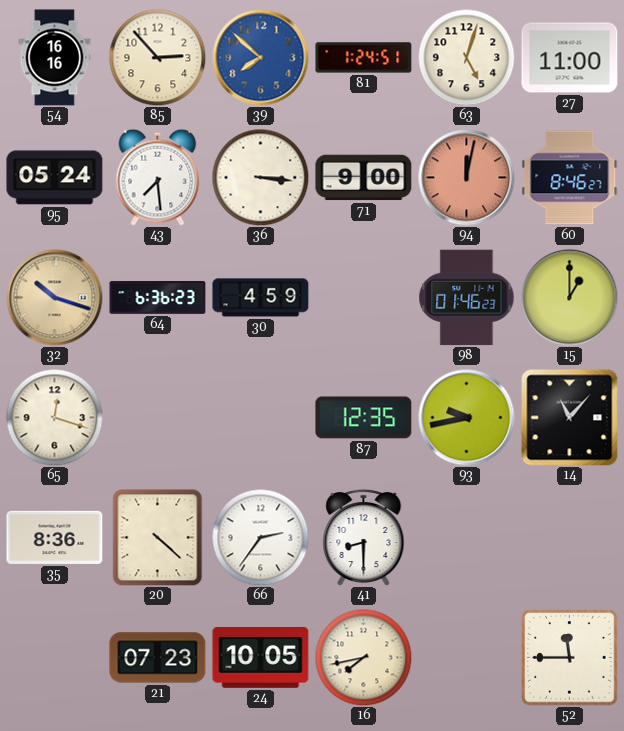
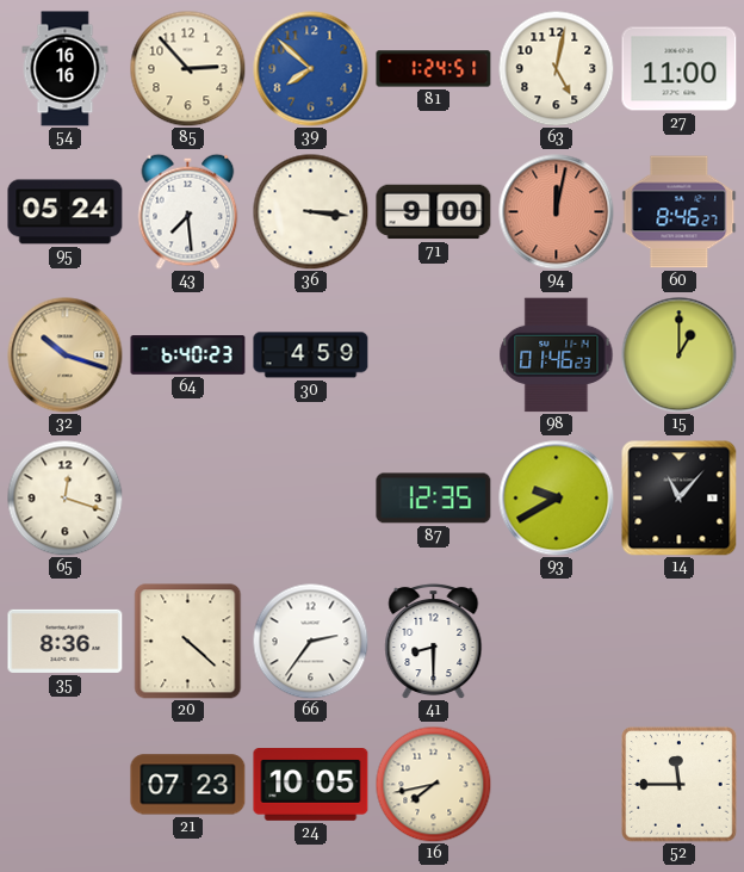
63: 5:03 -> 5:02
64: 6:36 -> 6:40
93: 9:43 -> 9:40
